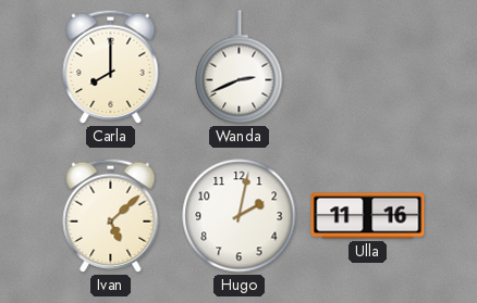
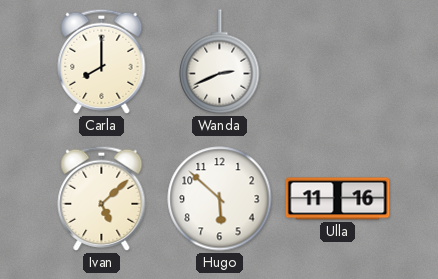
Hugo: 2:02 -> 5:52
